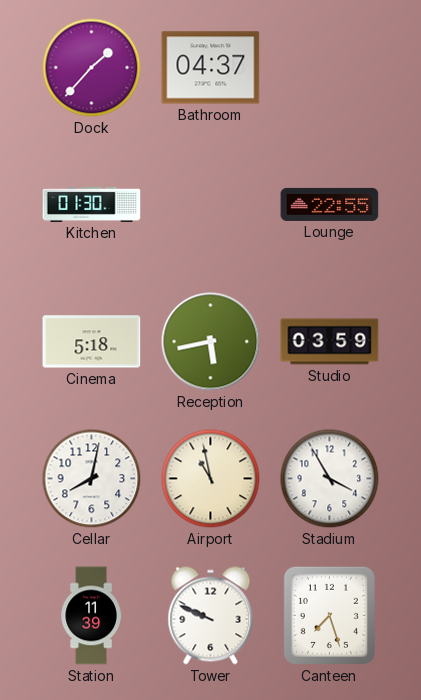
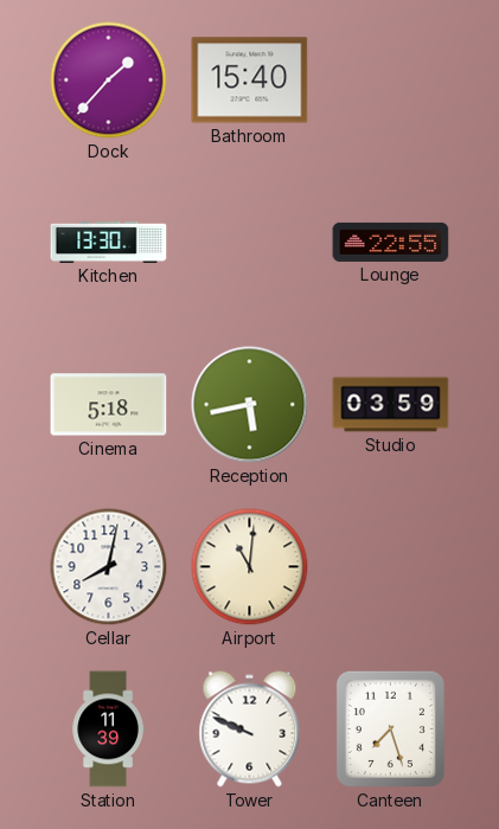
Bathroom: 04:37 -> 15:40
Kitchen: 01:30 -> 13:30
Airport: 10:58 -> 11:01
Stadium: 3:55 -> none
